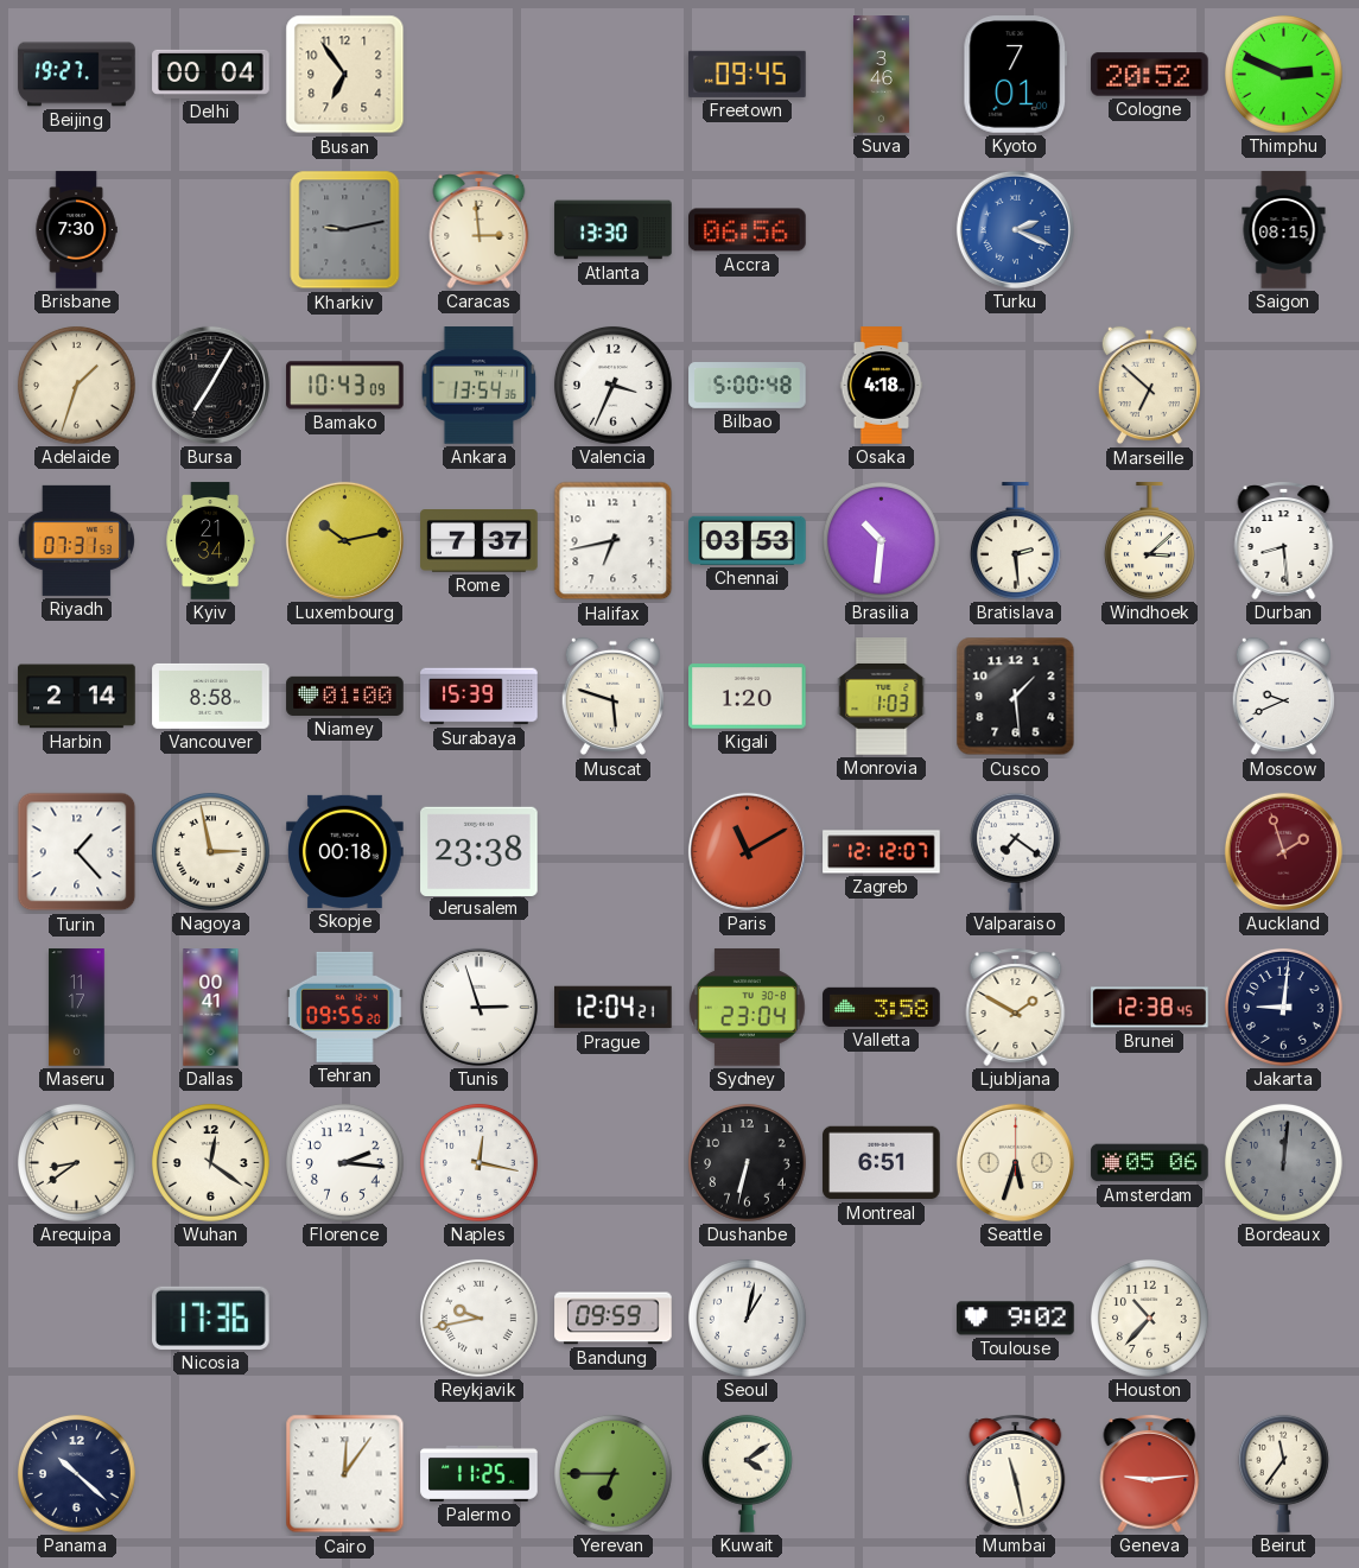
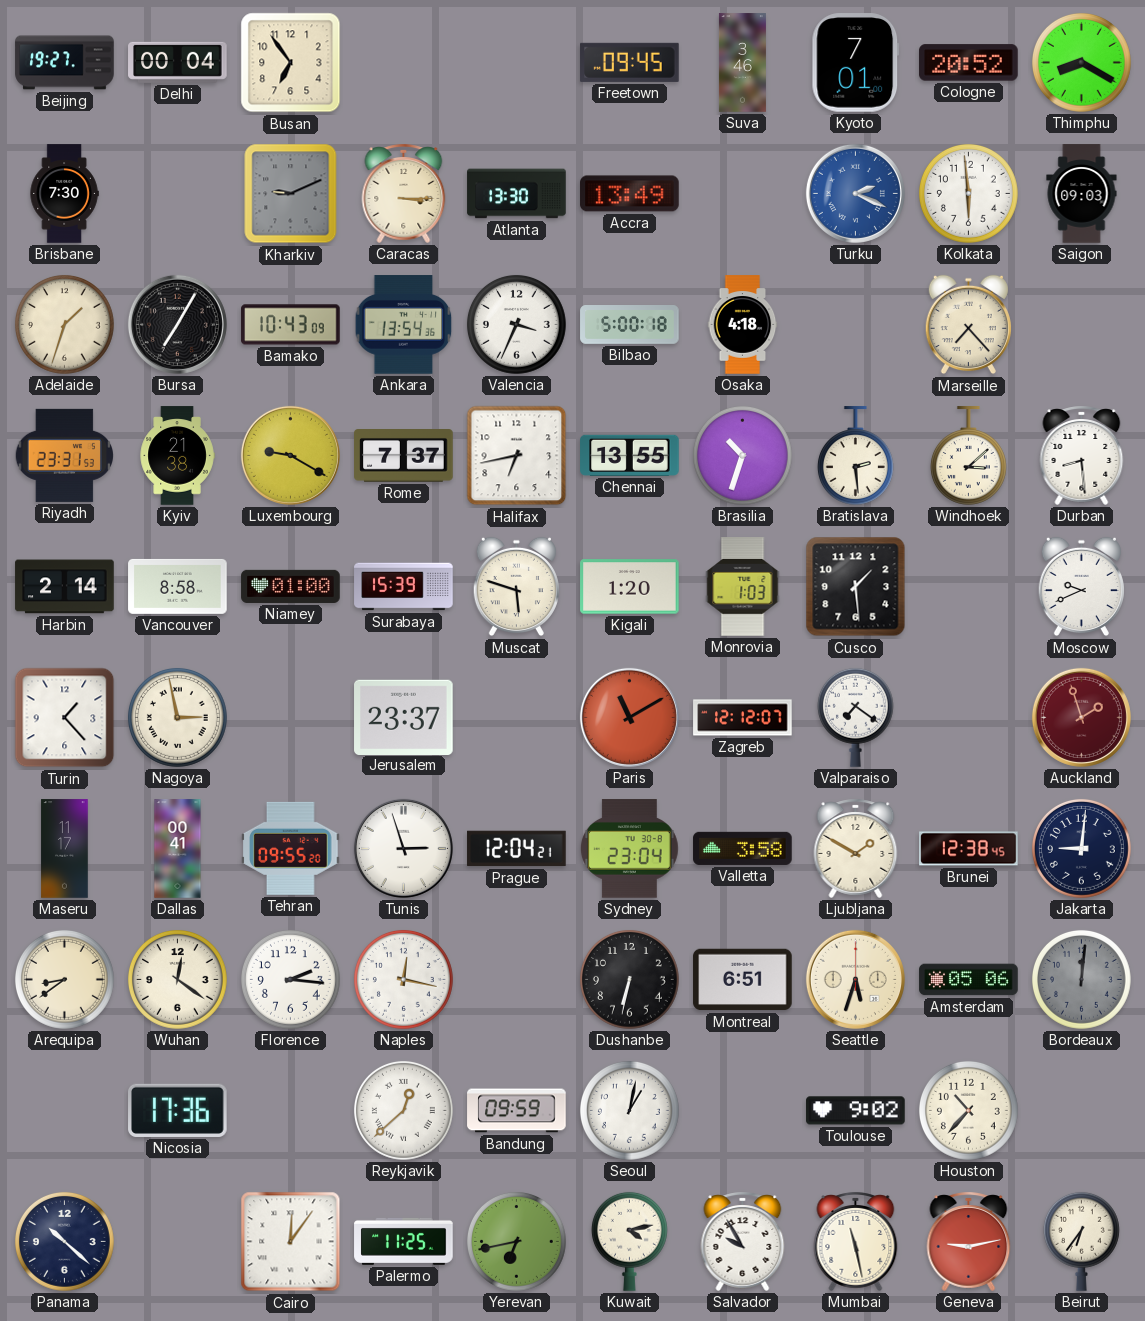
Thimphu: 2:49 -> 8:20
Kharkiv: 9:13 -> 9:11
Caracas: 2:59 -> 3:15
Accra: 06:56 -> 13:49
Kolkata: none -> 5:59
Saigon: 08:15 -> 09:03
Bilbao: 5:00:48 -> 5:00:18
Marseille: 6:52 -> 7:23
Riyadh: 07:31 -> 23:31
Kyiv: 21:34 -> 21:38
Luxembourg: 10:13 -> 9:20
Chennai: 03:53 -> 13:55
Brasilia: 10:31 -> 10:33
Skopje: 00:18 -> none
Jerusalem: 23:38 -> 23:37
Reykjavik: 9:43 -> 12:38
Yerevan: 6:45 -> 6:43
Kuwait: 4:09 -> 4:13
Salvador: none -> 9:55
Geneva: 9:14 -> 9:13
Beirut: 11:36 -> 6:36
